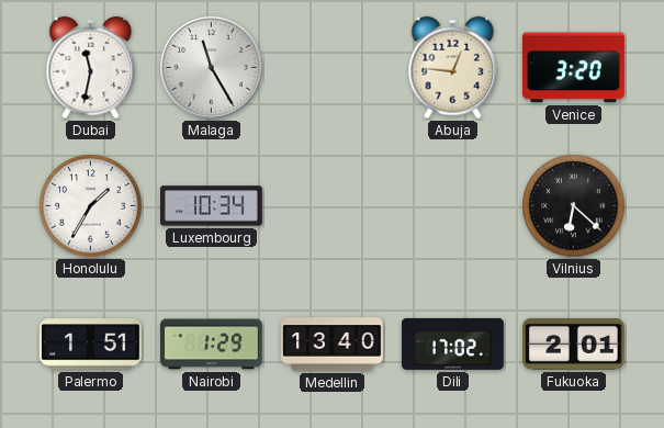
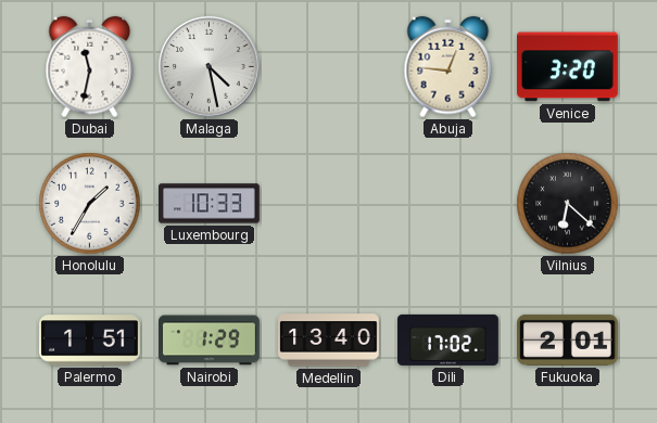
Malaga: 11:25 -> 4:28
Luxembourg: 10:34 -> 10:33
